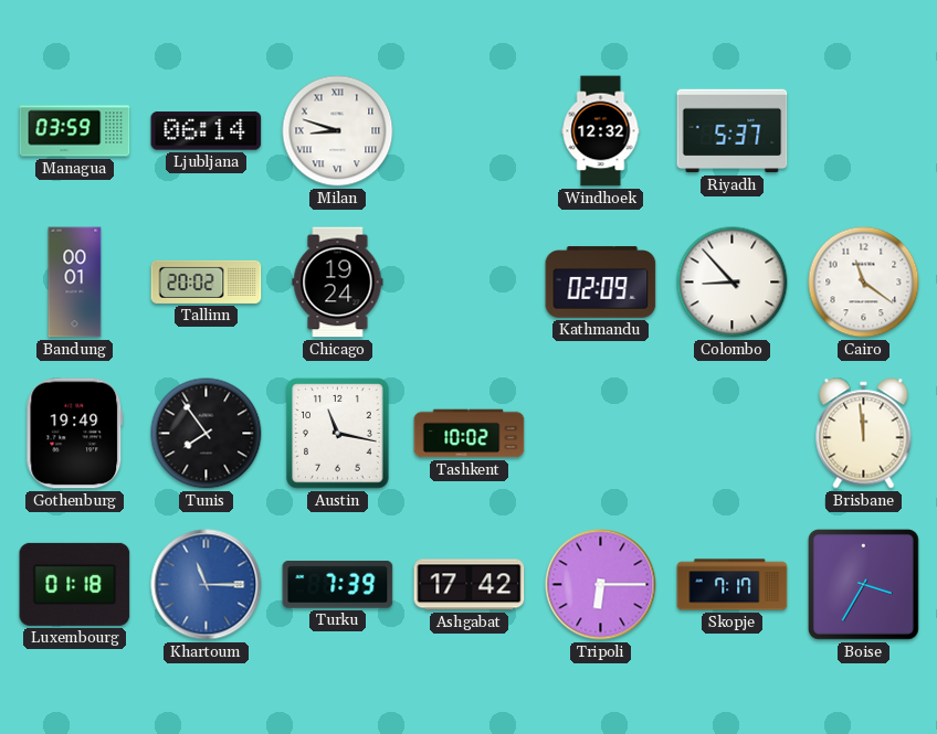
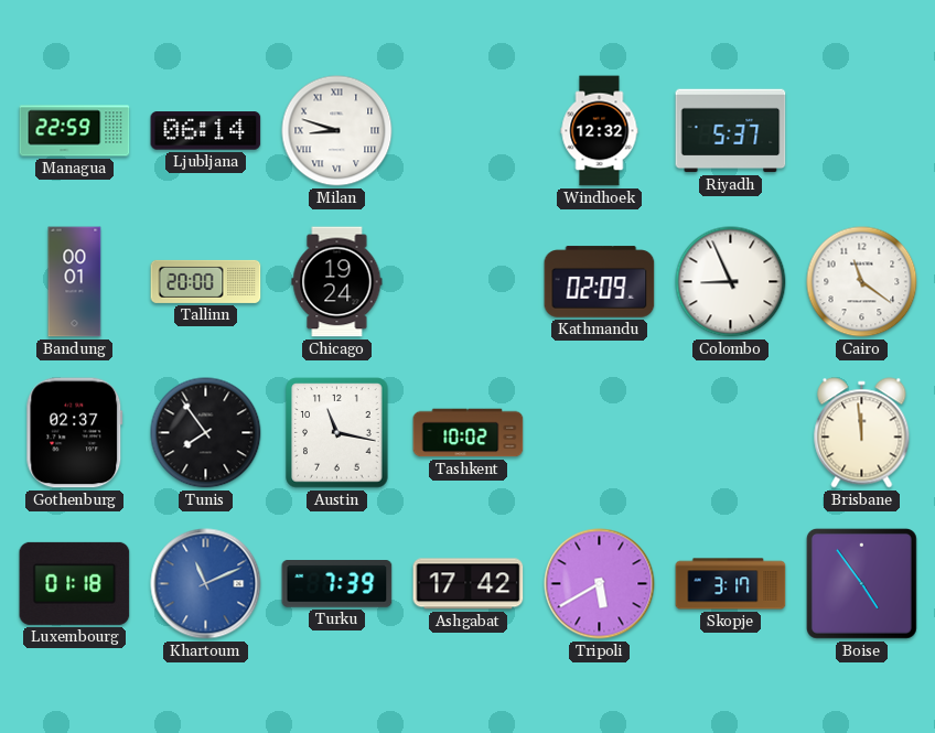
Managua: 03:59 -> 22:59
Tallinn: 20:02 -> 20:00
Colombo: 8:53 -> 8:56
Gothenburg: 19:49 -> 02:37
Khartoum: 11:15 -> 11:11
Tripoli: 6:15 -> 5:40
Skopje: 7:17 -> 3:17
Boise: 3:35 -> 4:54
